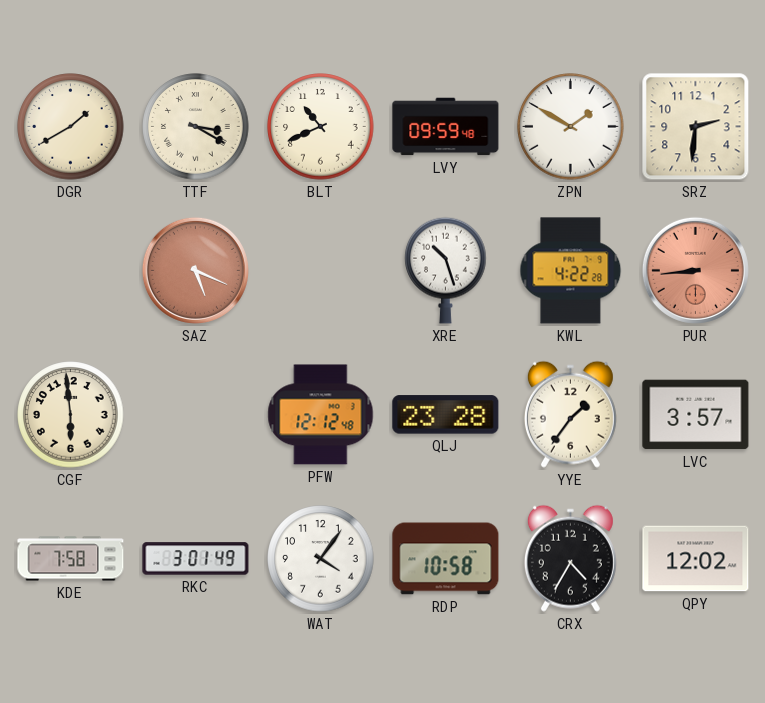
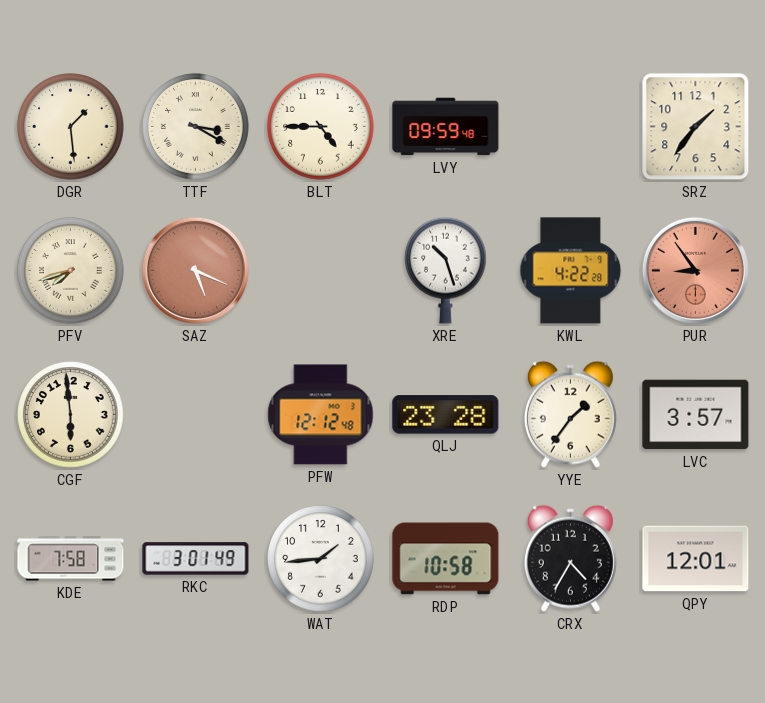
DGR: 1:40 -> 1:29
BLT: 10:41 -> 4:45
ZPN: 1:50 -> none
SRZ: 2:31 -> 1:36
PFV: none -> 7:42
PUR: 8:44 -> 8:54
WAT: 4:06 -> 1:44
QPY: 12:02 -> 12:01
